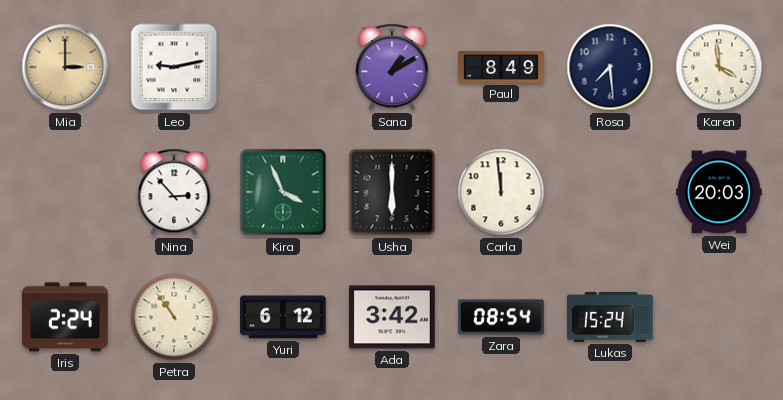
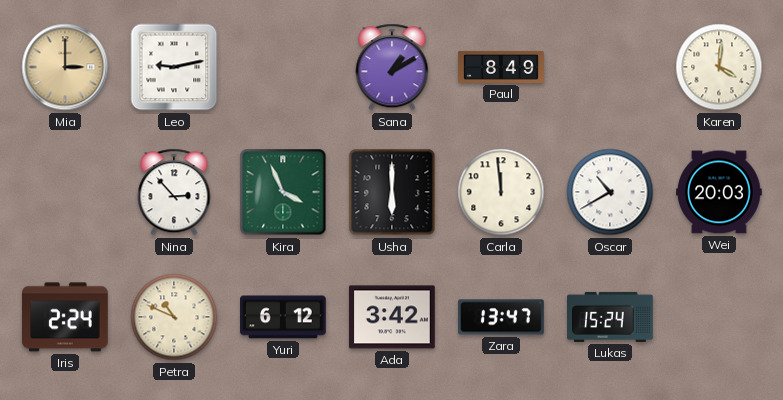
Rosa: 7:29 -> none
Karen: 3:59 -> 4:01
Oscar: none -> 10:40
Petra: 10:54 -> 10:49
Zara: 08:54 -> 13:47
